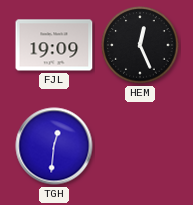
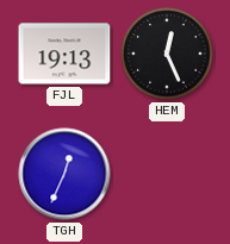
FJL: 19:09 -> 19:13
TGH: 12:31 -> 12:34
